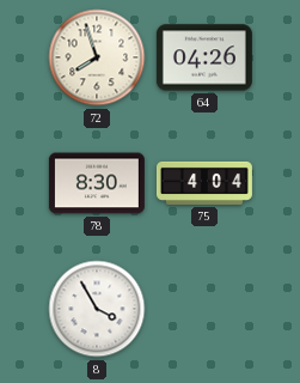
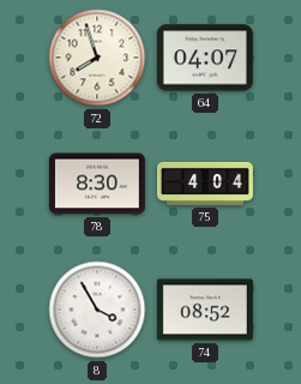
64: 04:26 -> 04:07
74: none -> 08:52
